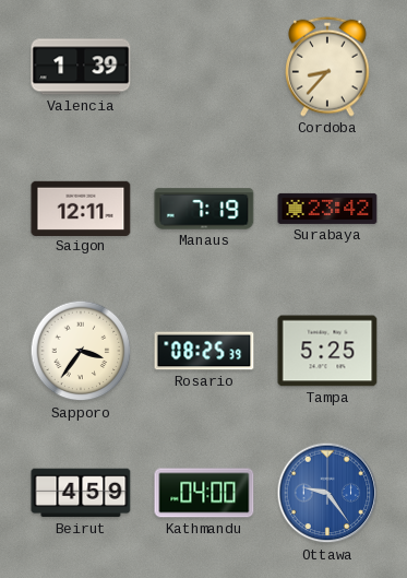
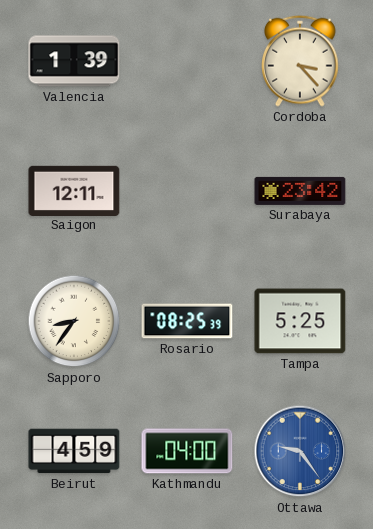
Cordoba: 8:37 -> 3:23
Manaus: 7:19 -> none
Sapporo: 3:36 -> 8:36
